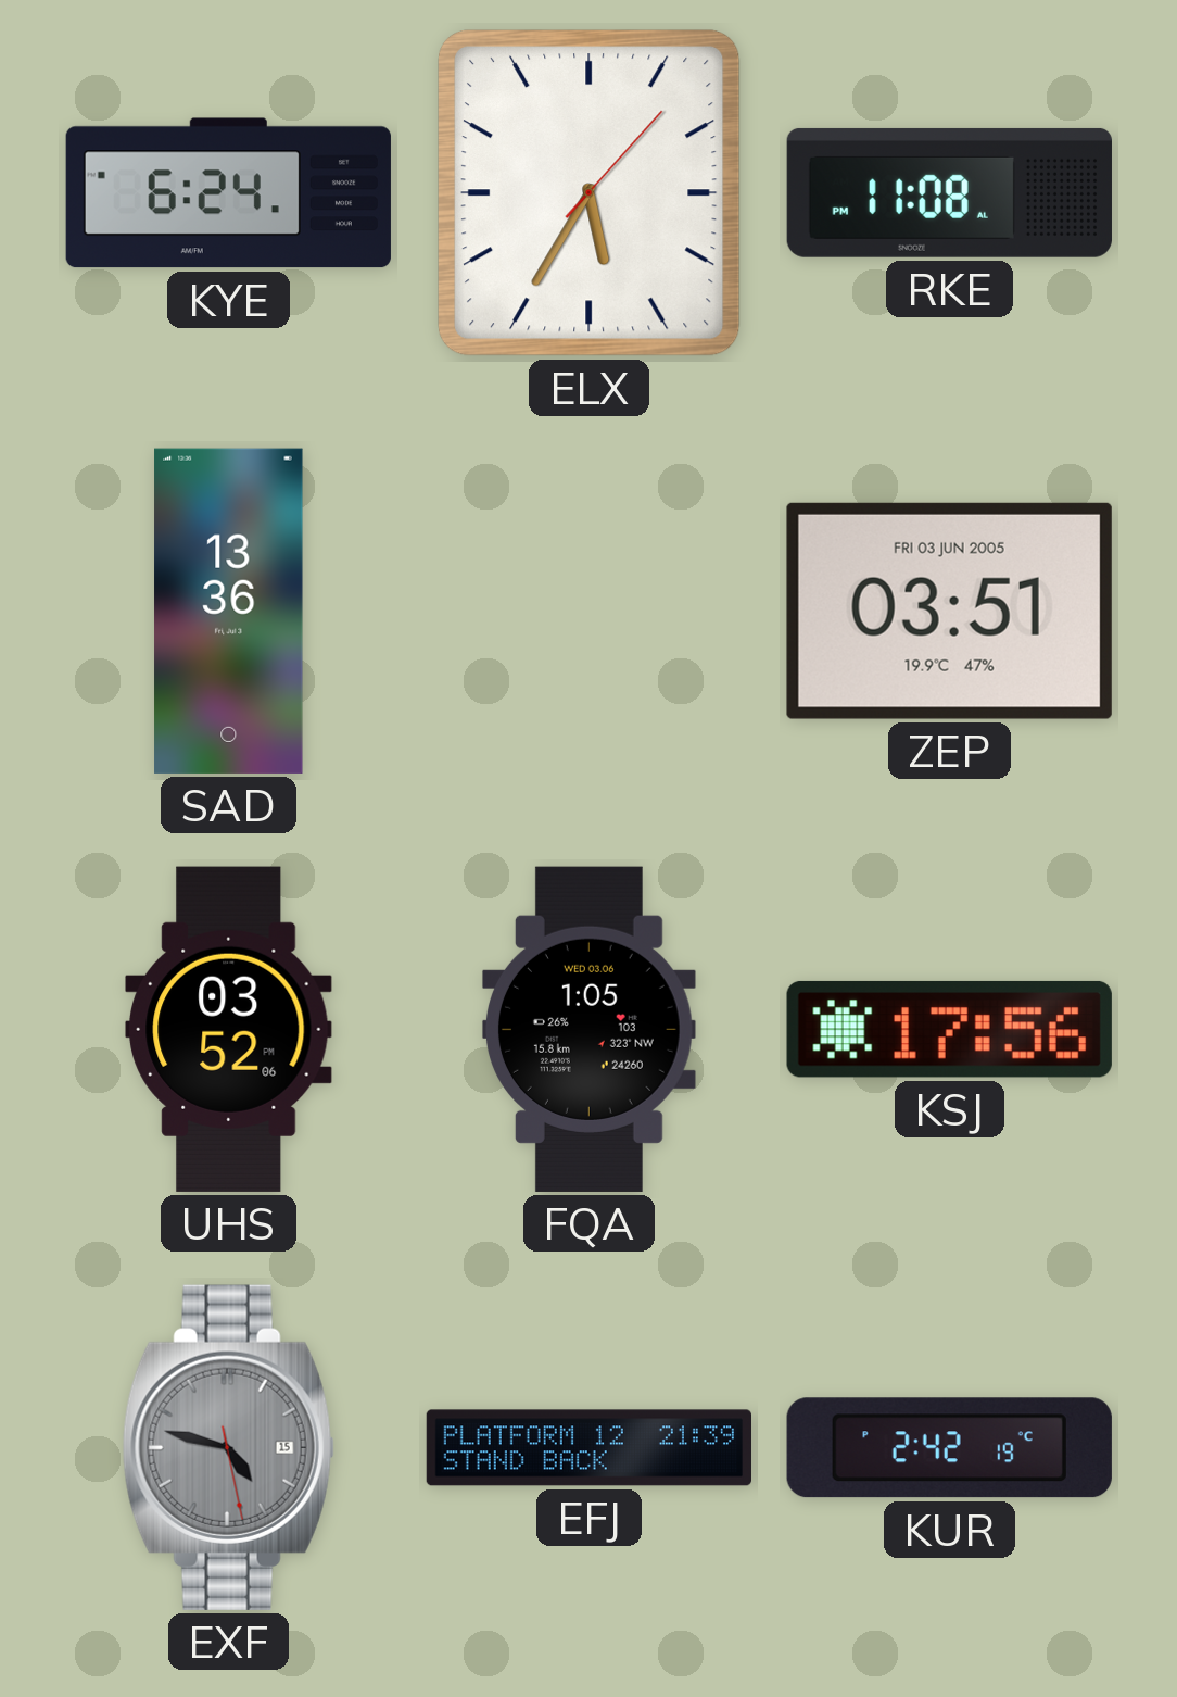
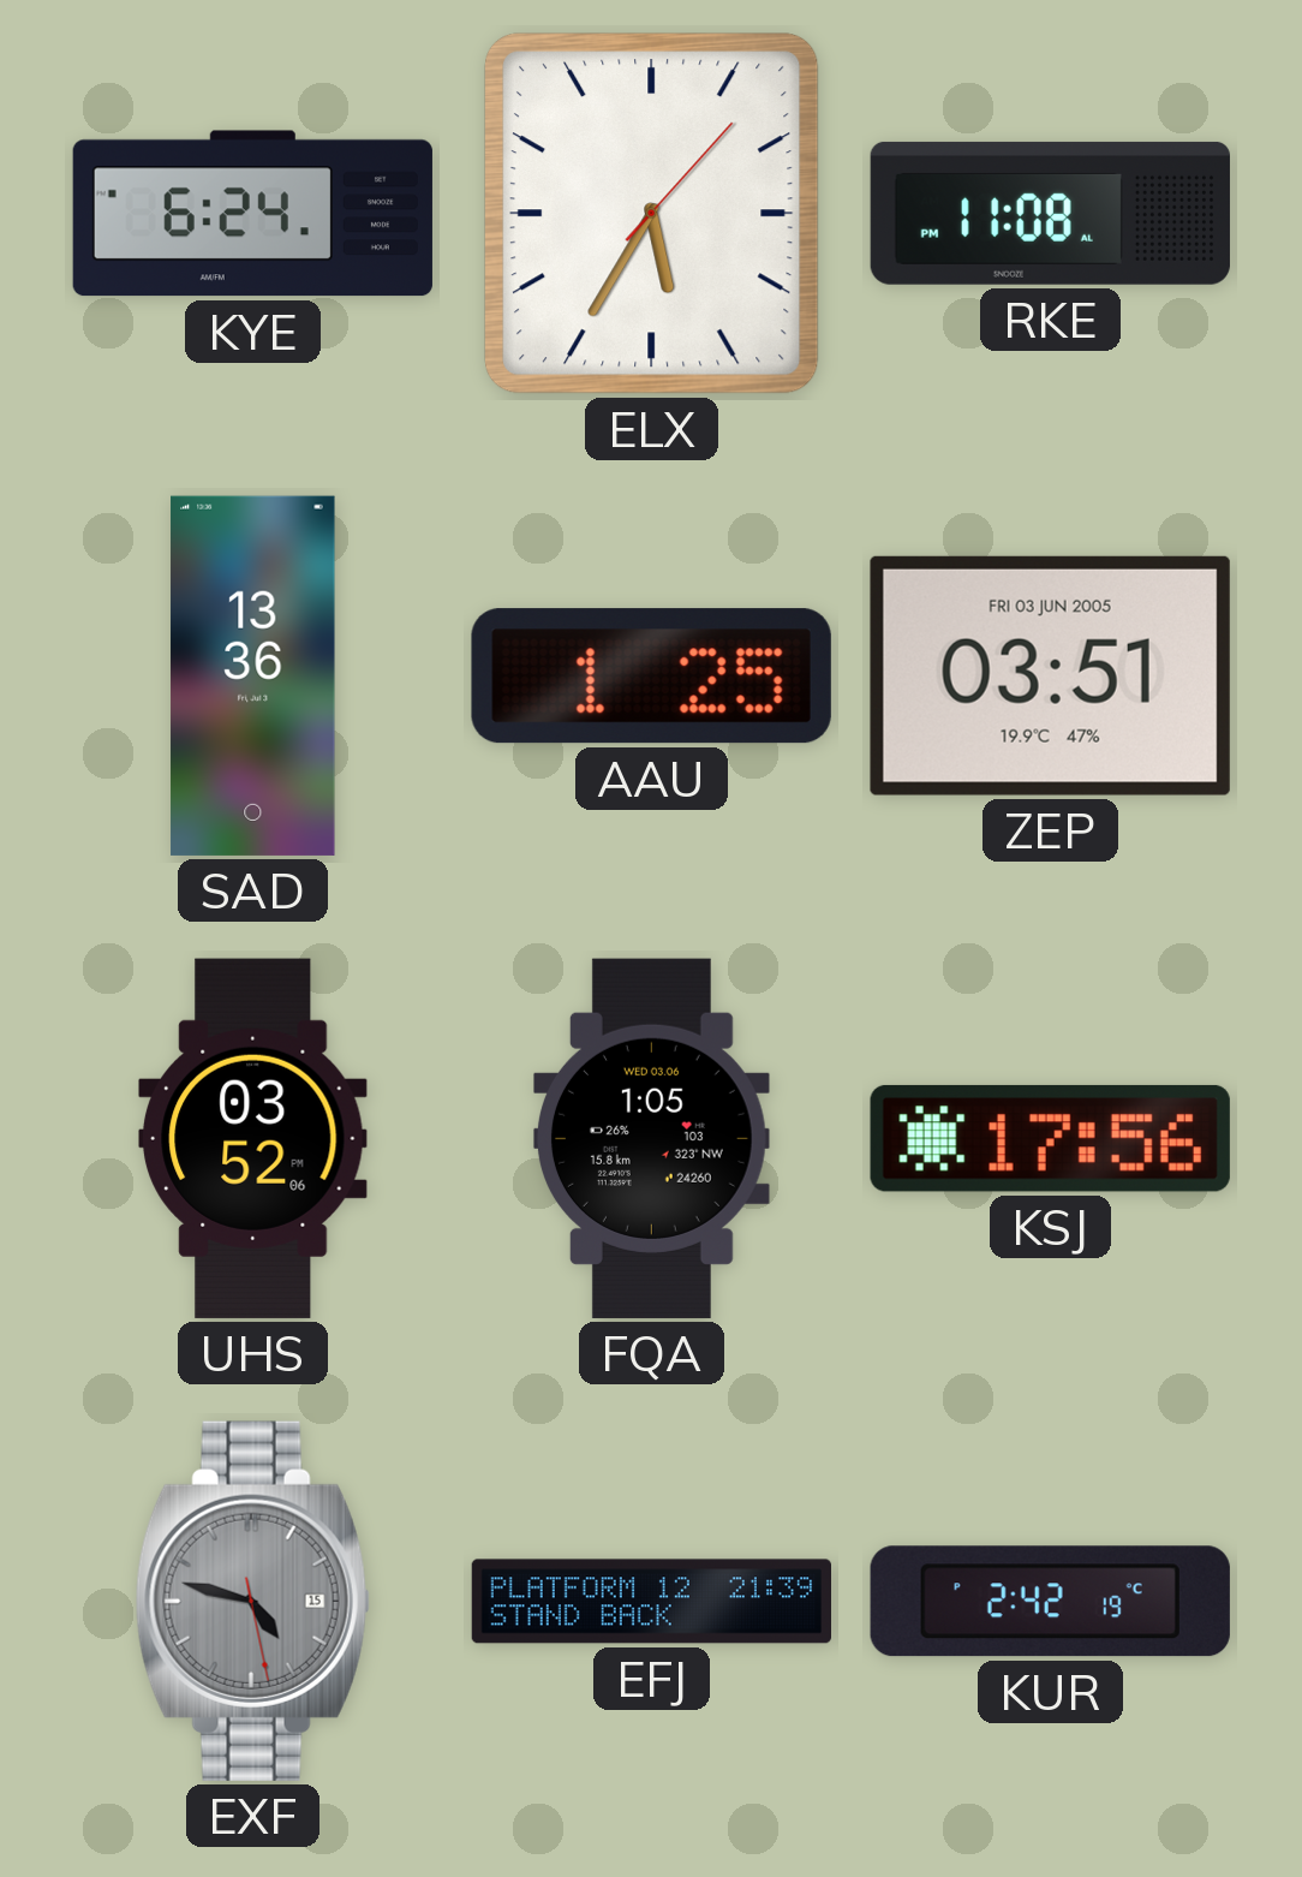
AAU: none -> 1:25
